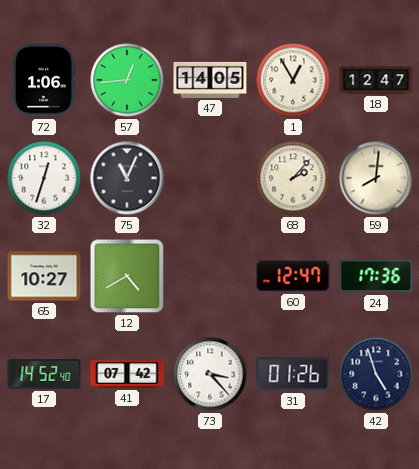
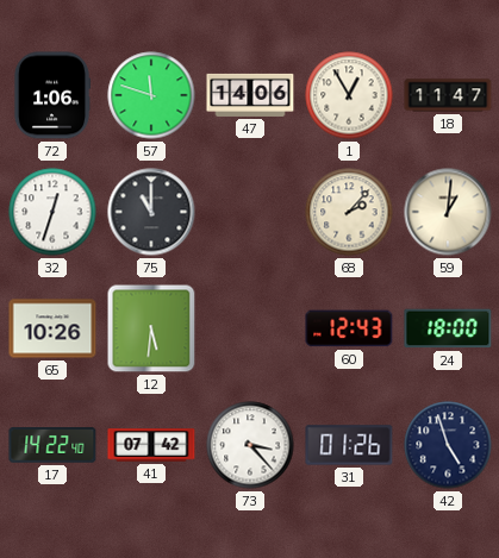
57: 12:44 -> 11:48
47: 14:05 -> 14:06
18: 12:47 -> 11:47
75: 11:04 -> 11:00
59: 8:01 -> 1:01
65: 10:27 -> 10:26
12: 4:40 -> 5:31
60: 12:47 -> 12:43
24: 17:36 -> 18:00
17: 14:52 -> 14:22
